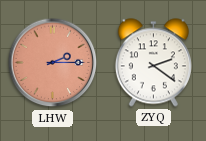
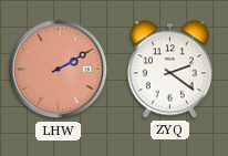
LHW: 2:15 -> 2:10
